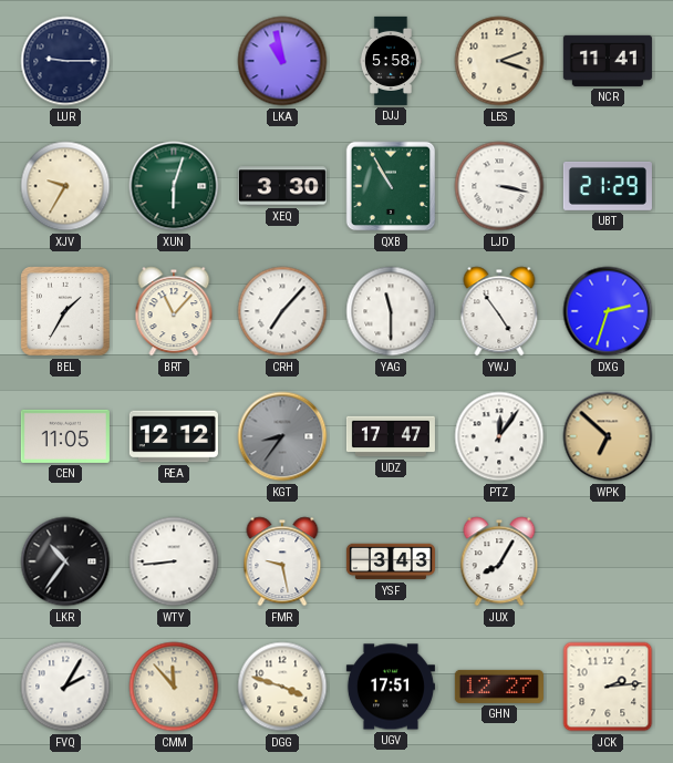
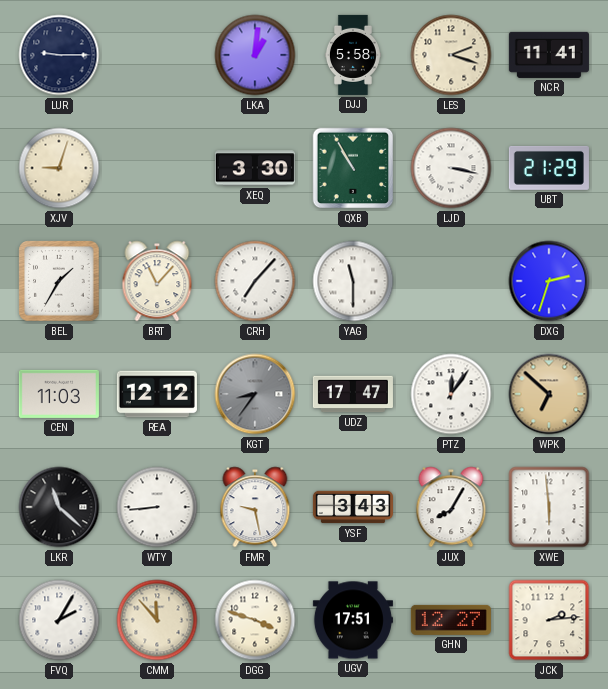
LKA: 10:58 -> 1:01
XJV: 9:35 -> 9:03
XUN: 6:03 -> none
YWJ: 4:54 -> none
CEN: 11:05 -> 11:03
LKR: 10:36 -> 11:22
XWE: none -> 5:59
